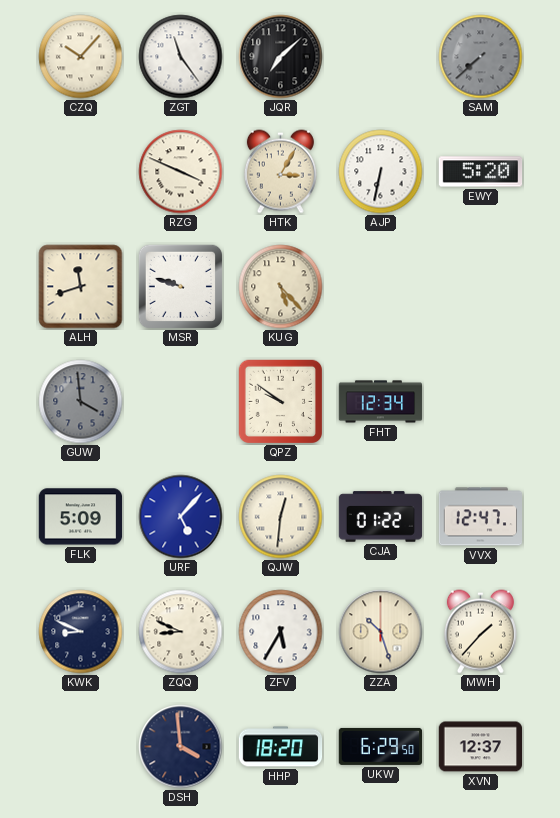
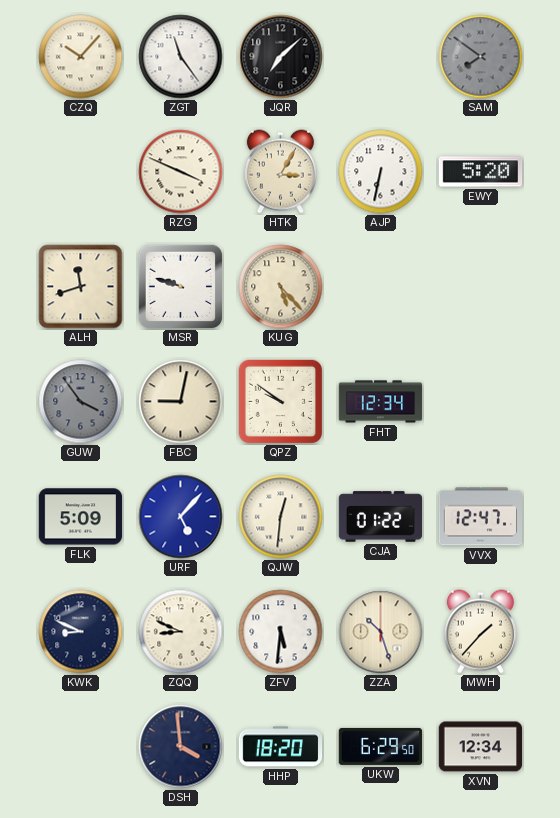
SAM: 7:38 -> 7:51
GUW: 3:59 -> 3:54
FBC: none -> 9:02
ZFV: 5:35 -> 5:31
XVN: 12:37 -> 12:34
